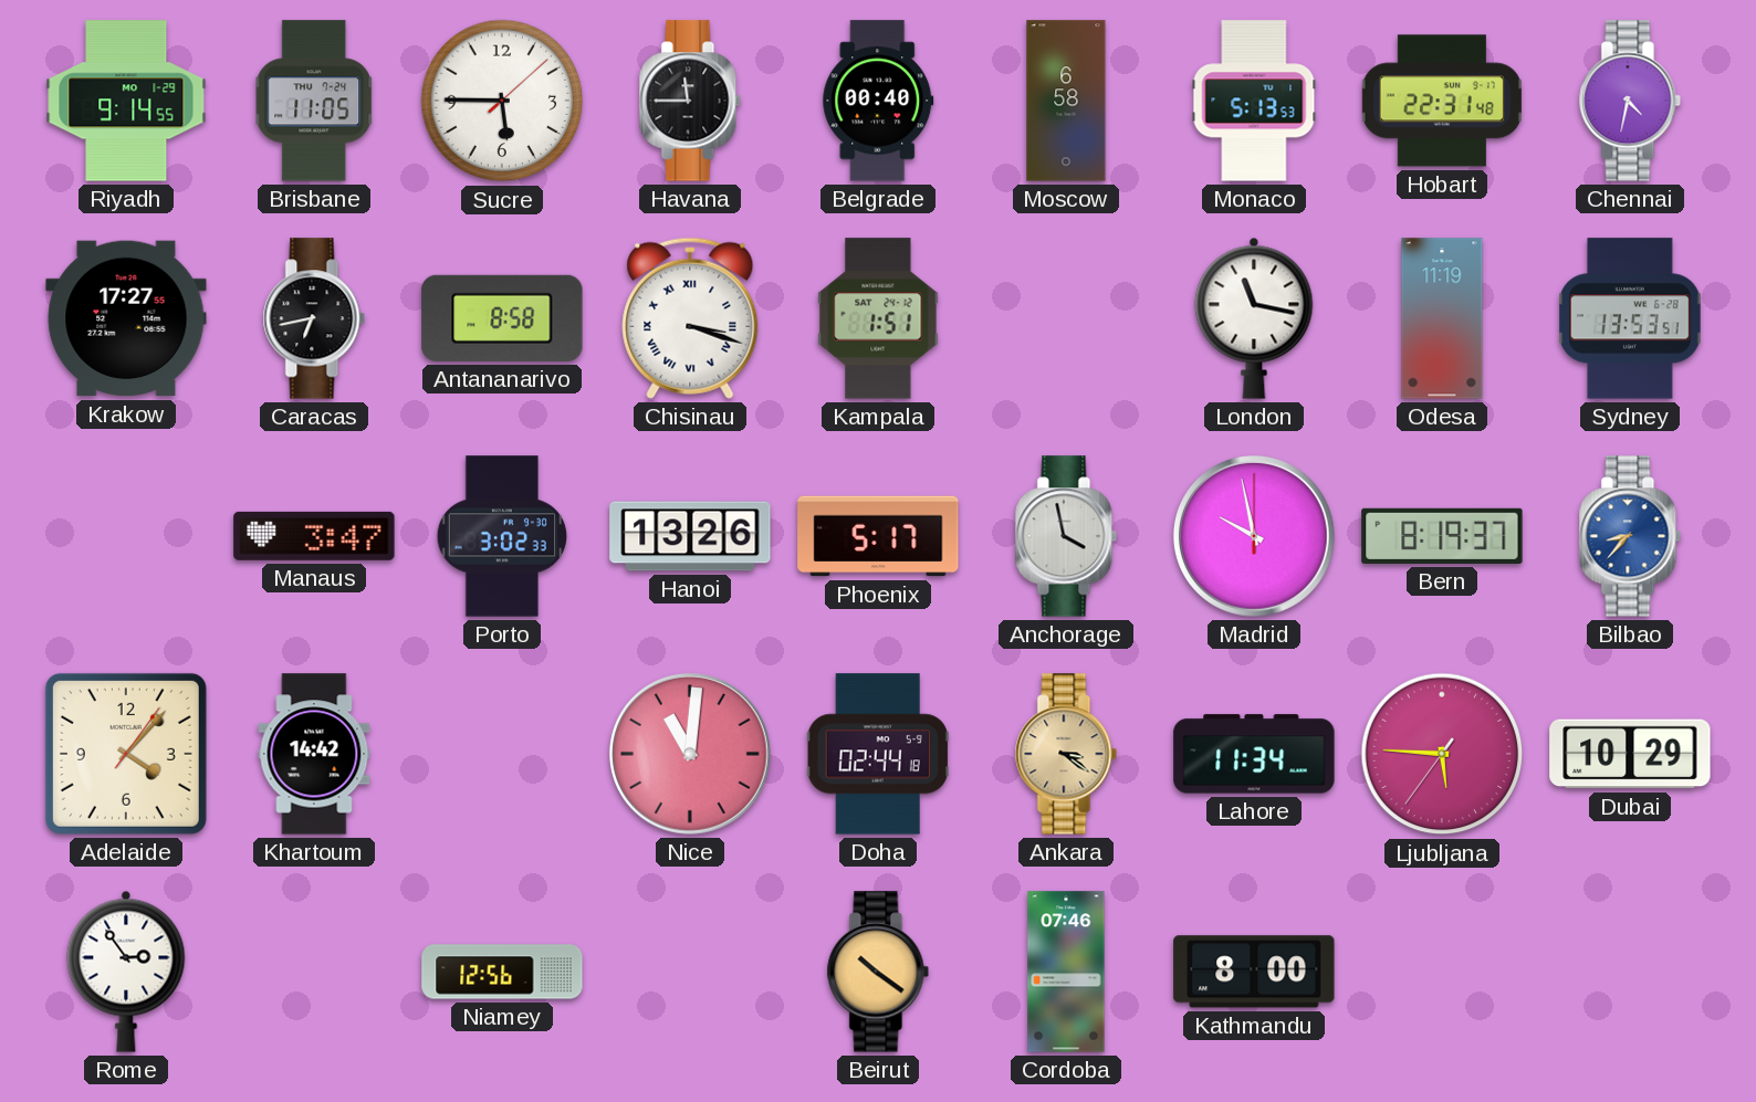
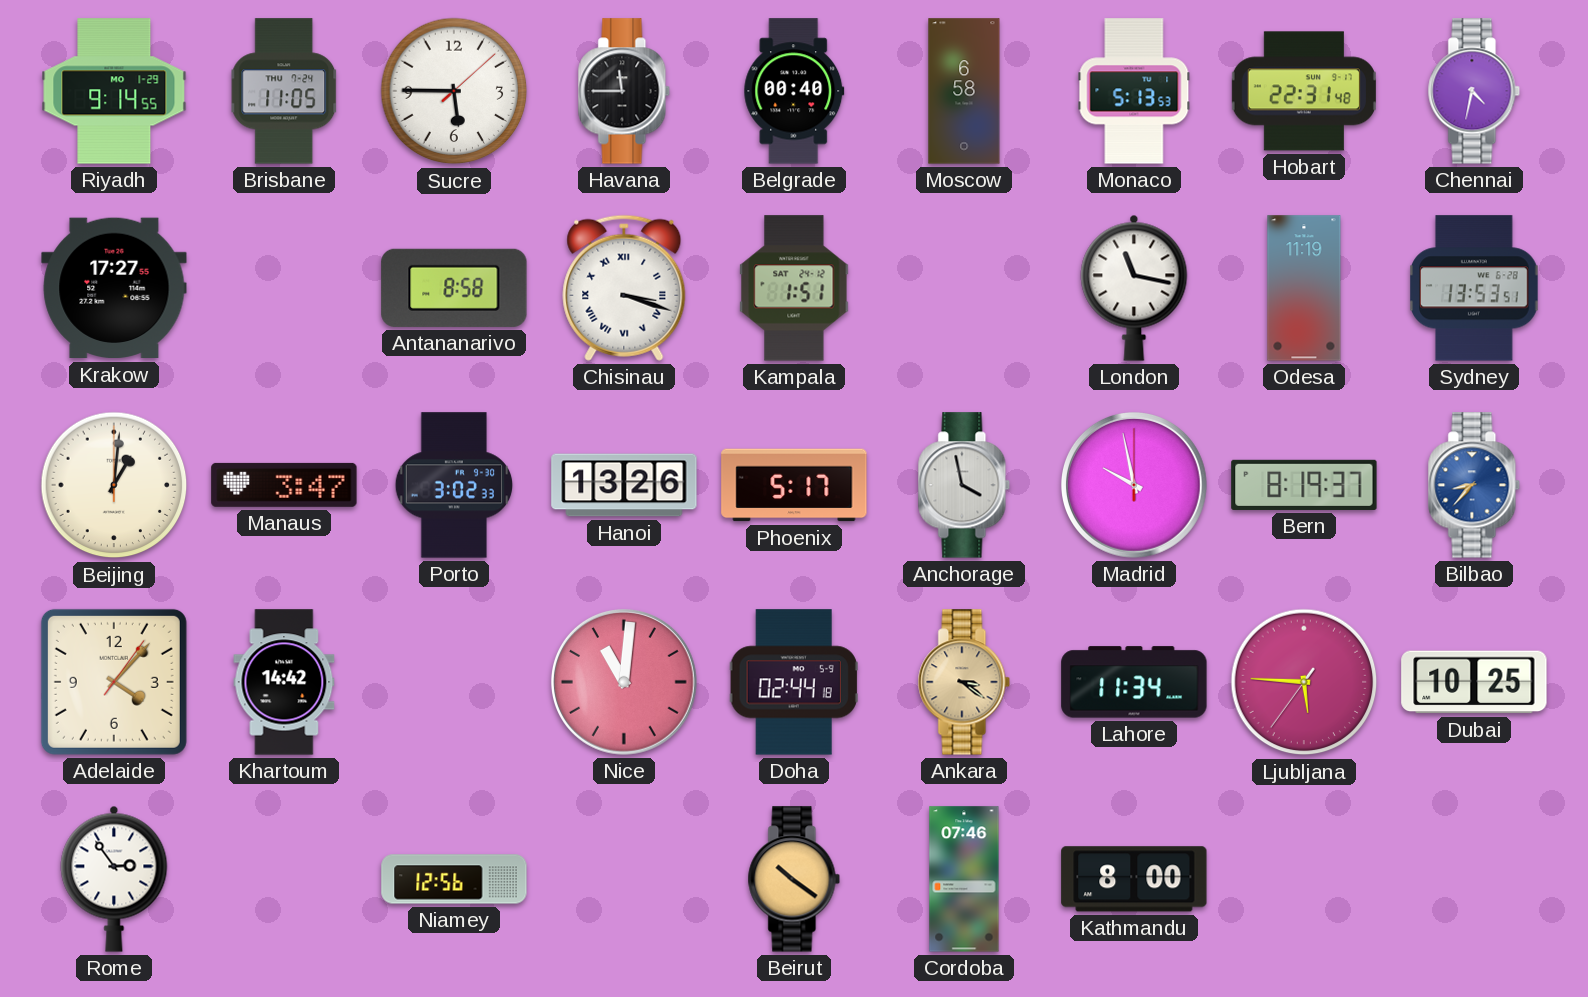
Caracas: 6:43 -> none
Beijing: none -> 1:01
Dubai: 10:29 -> 10:25
